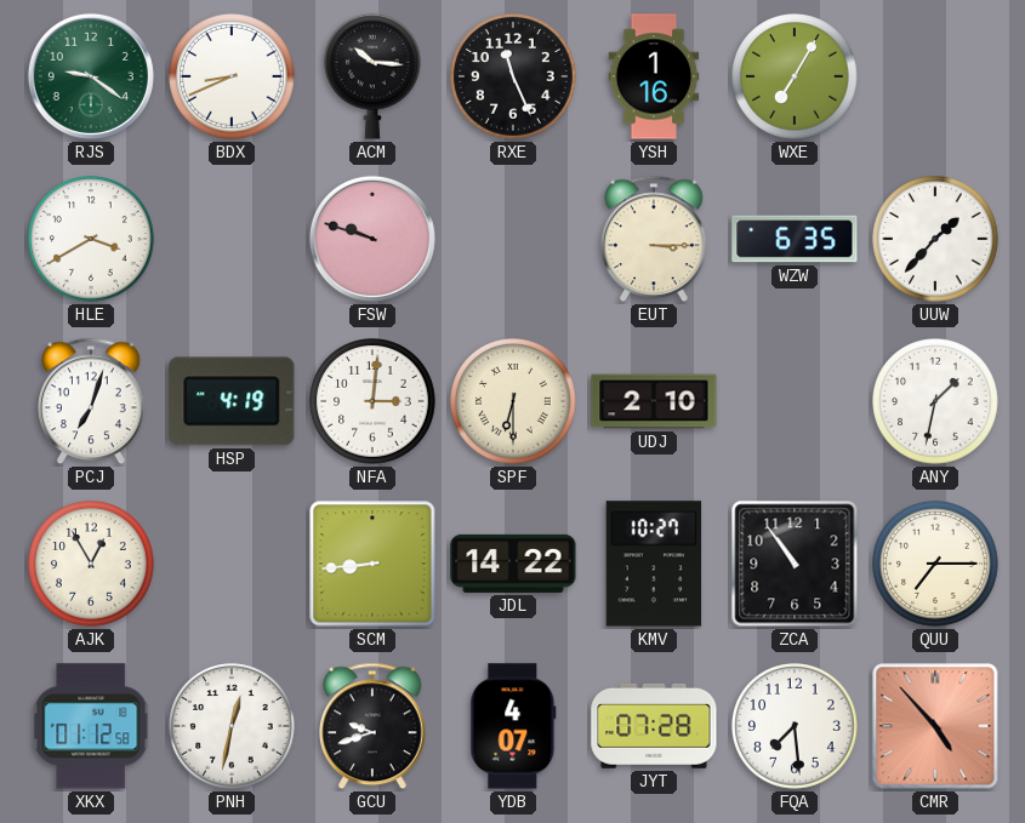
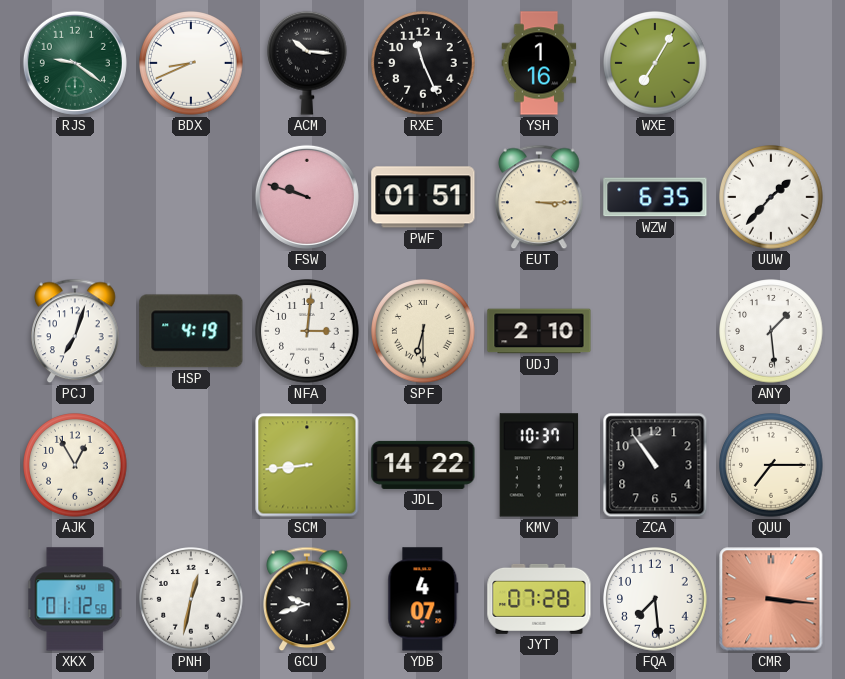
HLE: 3:40 -> none
PWF: none -> 01:51
ANY: 1:32 -> 1:29
KMV: 10:27 -> 10:37
CMR: 4:53 -> 3:16
